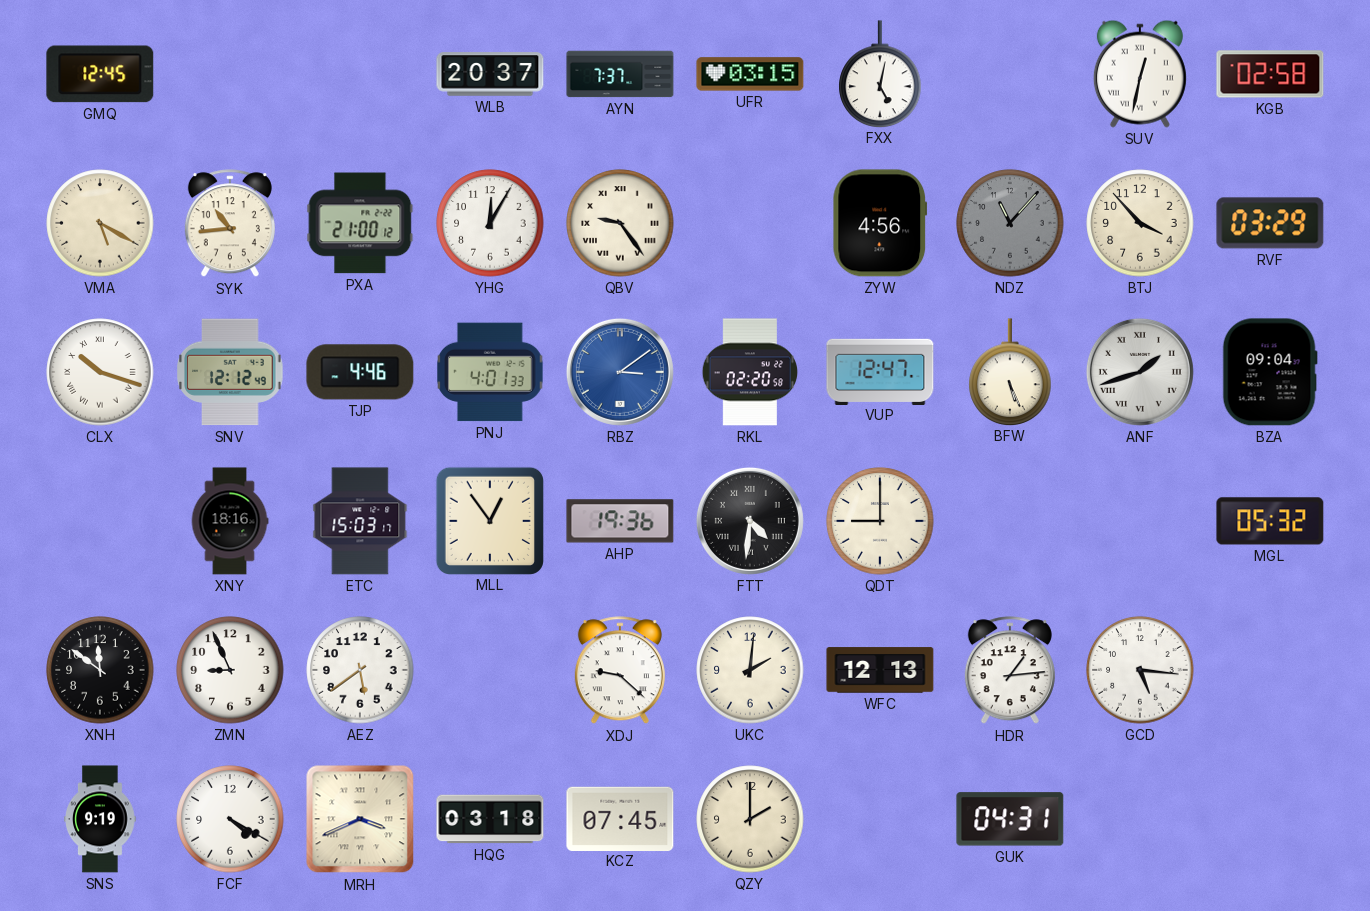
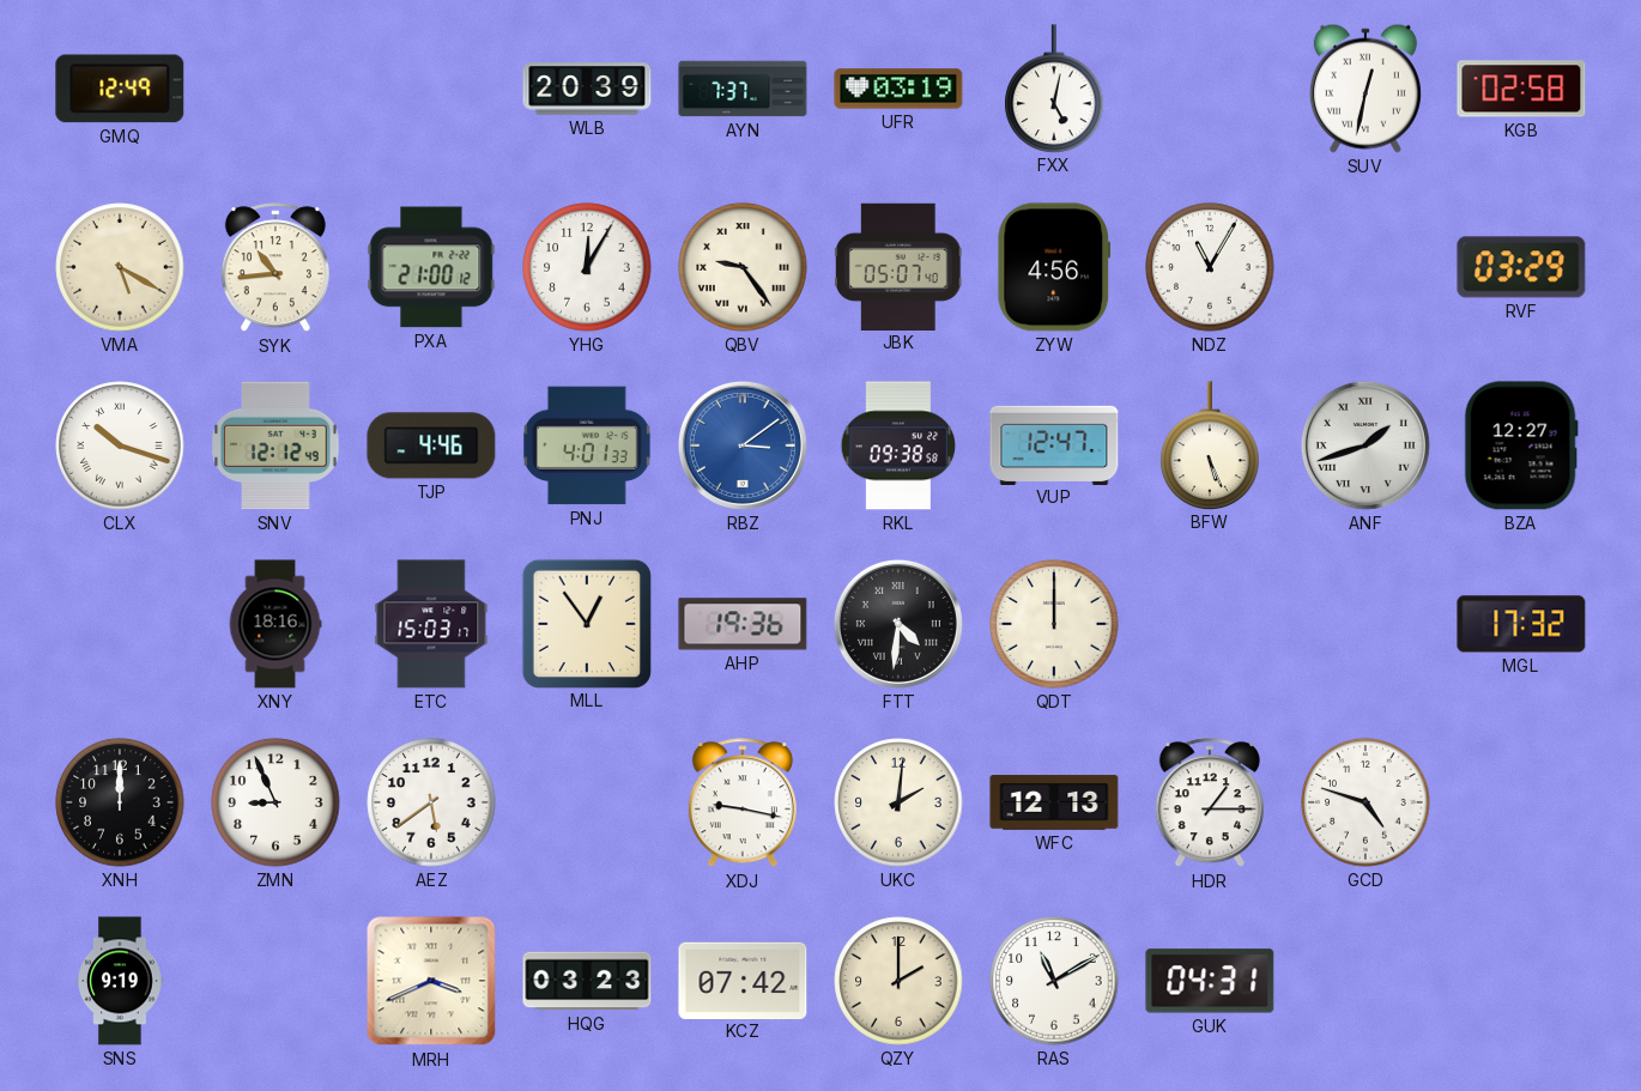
GMQ: 12:45 -> 12:49
WLB: 20:37 -> 20:39
UFR: 03:15 -> 03:19
JBK: none -> 05:07
NDZ: 11:07 -> 11:05
NDZ dial: grey -> white
BTJ: 3:53 -> none
RKL: 02:20 -> 09:38
BZA: 09:04 -> 12:27
QDT: 9:00 -> 12:00
MGL: 05:32 -> 17:32
XNH: 11:51 -> 12:00
XDJ: 9:22 -> 9:17
HDR: 1:14 -> 1:15
GCD: 5:16 -> 4:48
FCF: 4:20 -> none
HQG: 03:18 -> 03:23
KCZ: 07:45 -> 07:42
RAS: none -> 11:10
